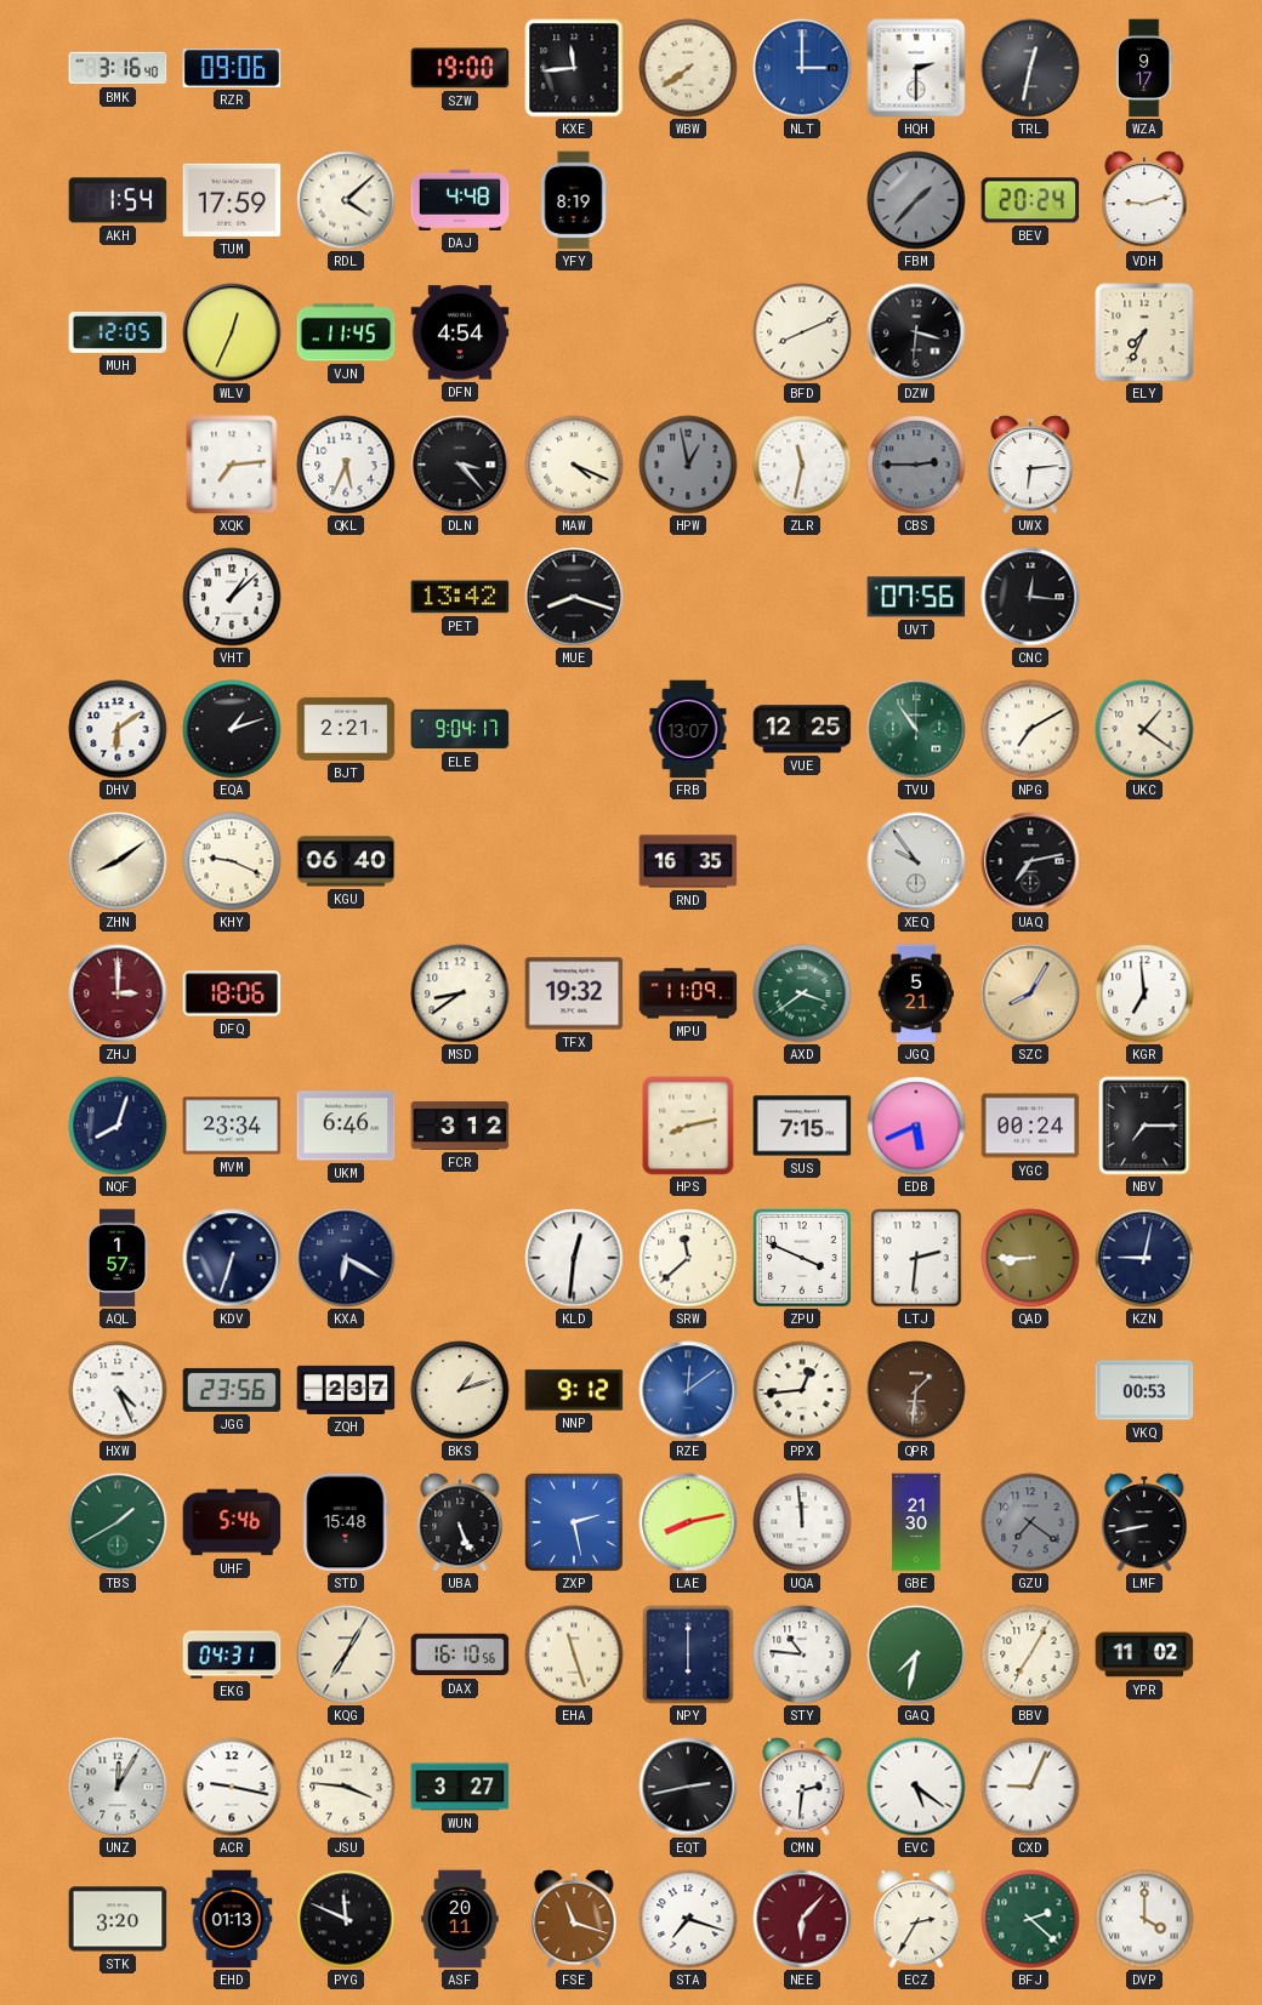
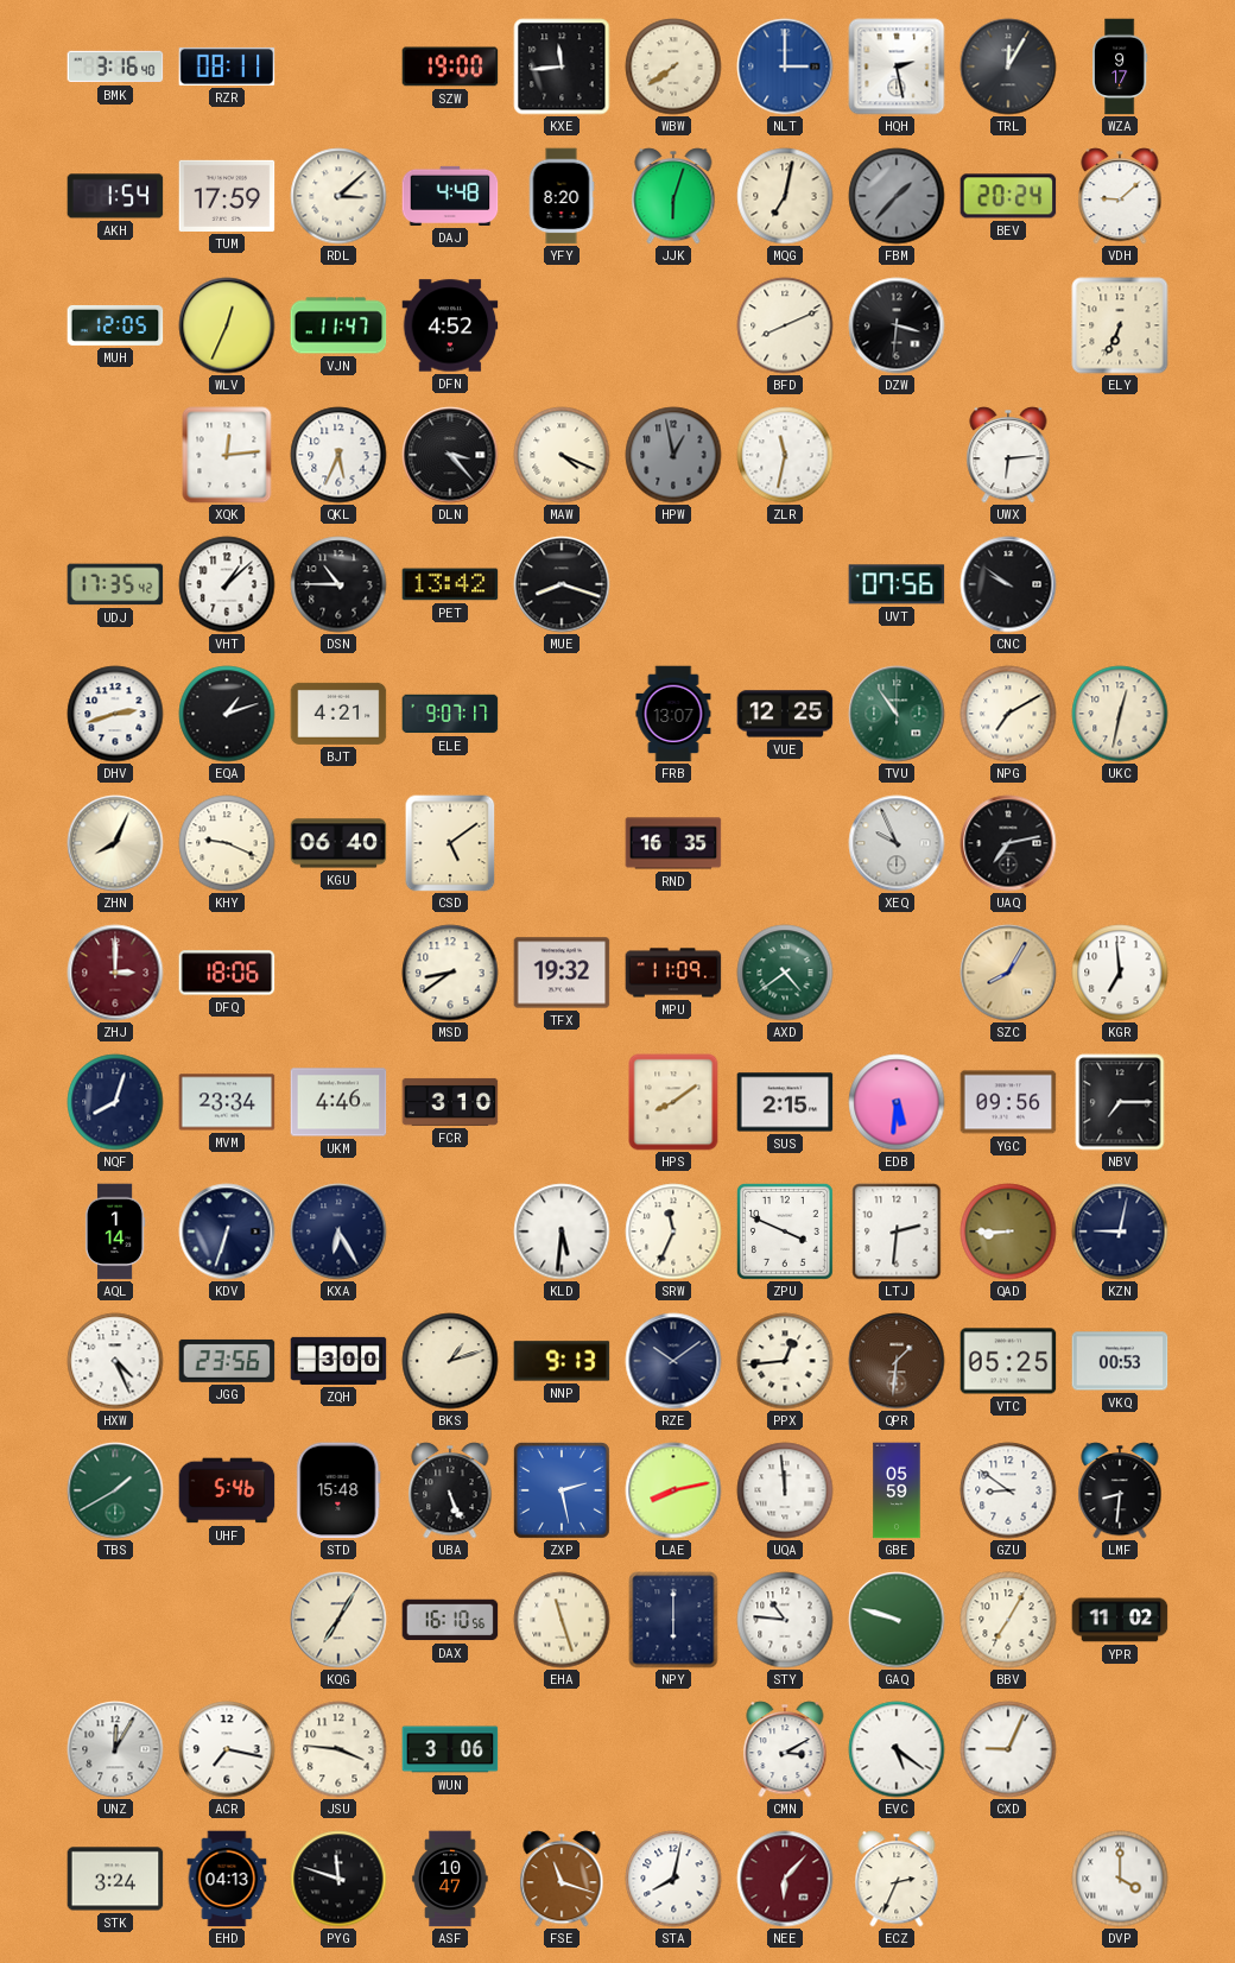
RZR: 09:06 -> 08:11
HQH: 2:30 -> 2:28
TRL: 12:32 -> 12:05
RDL: 4:08 -> 3:08
YFY: 8:19 -> 8:20
JJK: none -> 6:03
MQG: none -> 7:02
VDH: 9:12 -> 9:08
VJN: 11:45 -> 11:47
DFN: 4:54 -> 4:52
ELY: 7:34 -> 6:34
XQK: 7:14 -> 12:14
CBS: 2:45 -> none
UDJ: none -> 17:35
DSN: none -> 10:45
CNC: 12:16 -> 9:51
DHV: 6:09 -> 2:42
BJT: 2:21 -> 4:21
ELE: 9:04 -> 9:07
UKC: 1:21 -> 12:32
ZHN: 8:09 -> 8:04
CSD: none -> 5:09
XEQ: 9:54 -> 9:56
AXD: 3:39 -> 4:39
JGQ: 5:21 -> none
UKM: 6:46 -> 4:46
FCR: 3:12 -> 3:10
HPS: 8:13 -> 8:09
SUS: 7:15 -> 2:15
EDB: 5:41 -> 5:31
YGC: 00:24 -> 09:56
AQL: 1:57 -> 1:14
KXA: 6:20 -> 6:25
KLD: 12:31 -> 5:31
SRW: 11:38 -> 11:34
ZQH: 2:37 -> 3:00
NNP: 9:12 -> 9:13
RZE: 12:09 -> 10:09
RZE dial: blue -> navy
VTC: none -> 05:25
GBE: 21:30 -> 05:59
GZU: 7:21 -> 8:51
GZU dial: grey -> white
LMF: 8:43 -> 8:31
EKG: 04:31 -> none
GAQ: 7:32 -> 9:48
ACR: 9:17 -> 7:17
WUN: 3:27 -> 3:06
EQT: 2:43 -> none
CMN: 2:31 -> 3:10
STK: 3:20 -> 3:24
EHD: 01:13 -> 04:13
PYG: 11:49 -> 11:48
ASF: 20:11 -> 10:47
STA: 7:18 -> 8:02
ECZ: 2:35 -> 2:34
BFJ: 2:22 -> none
